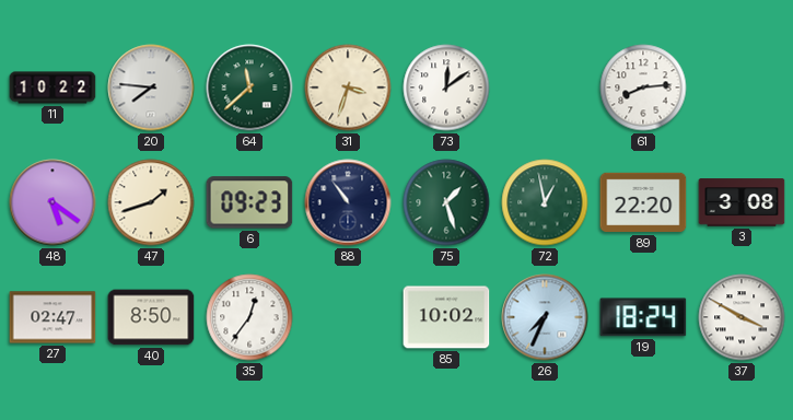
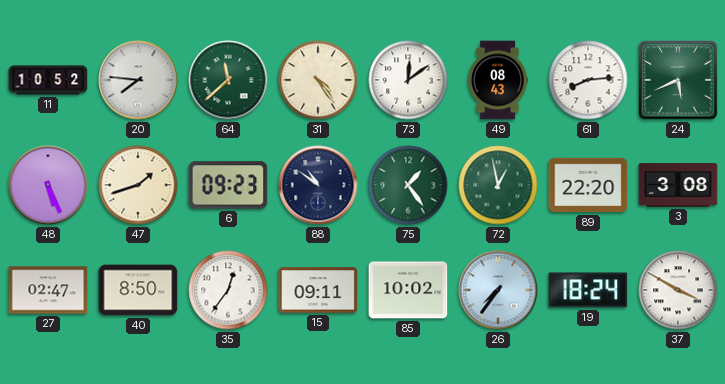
11: 10:22 -> 10:52
31: 3:33 -> 4:24
49: none -> 08:43
24: none -> 5:41
48: 5:21 -> 5:26
88: 10:54 -> 10:51
75: 1:27 -> 1:24
15: none -> 09:11
26: 7:34 -> 7:36
